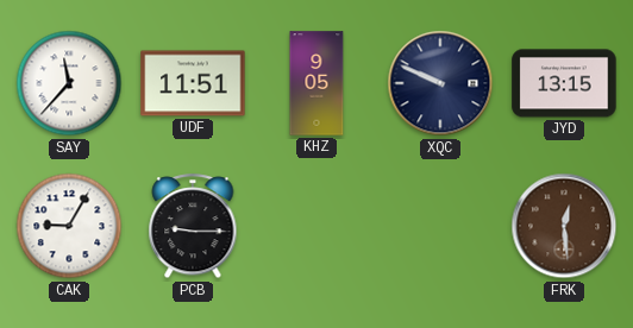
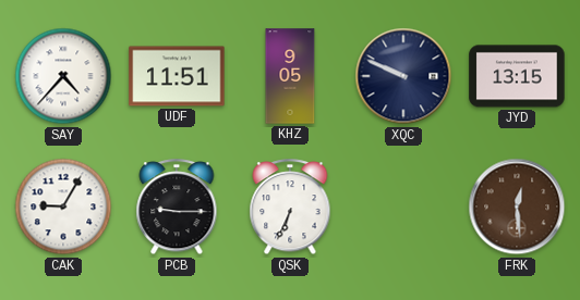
SAY: 11:37 -> 4:37
QSK: none -> 6:34
